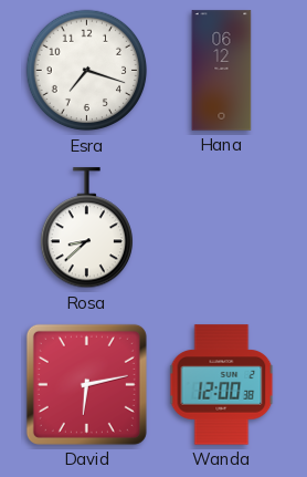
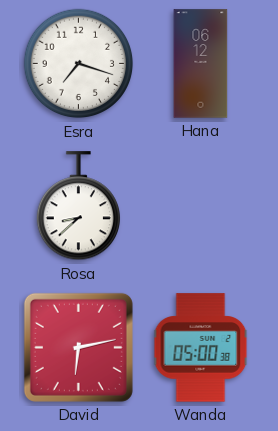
Wanda: 12:00 -> 05:00
